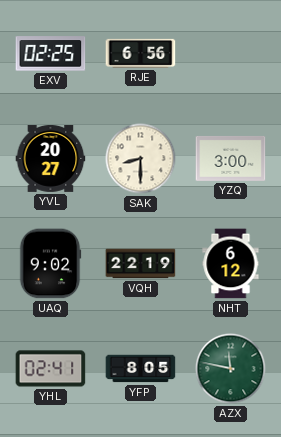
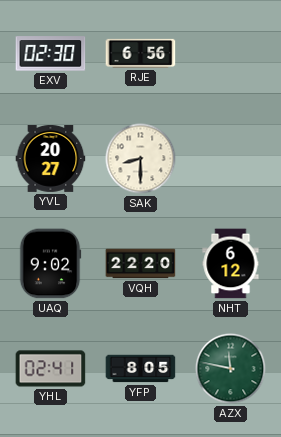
EXV: 02:25 -> 02:30
YZQ: 3:00 -> none
VQH: 22:19 -> 22:20
